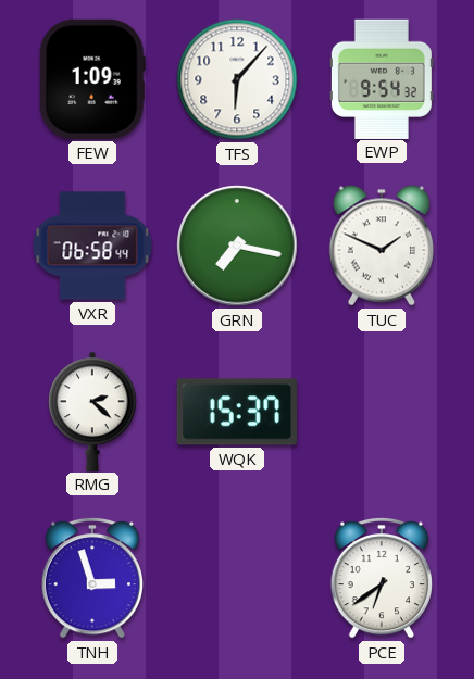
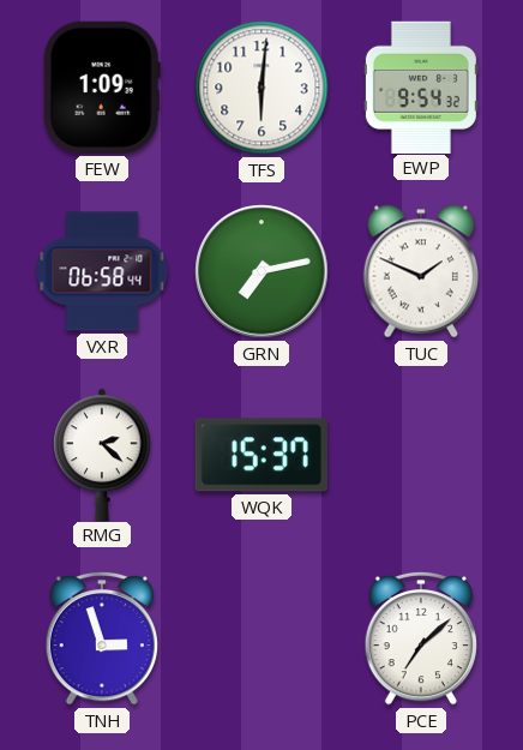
TFS: 6:07 -> 6:01
GRN: 7:17 -> 7:13
PCE: 6:39 -> 7:08
